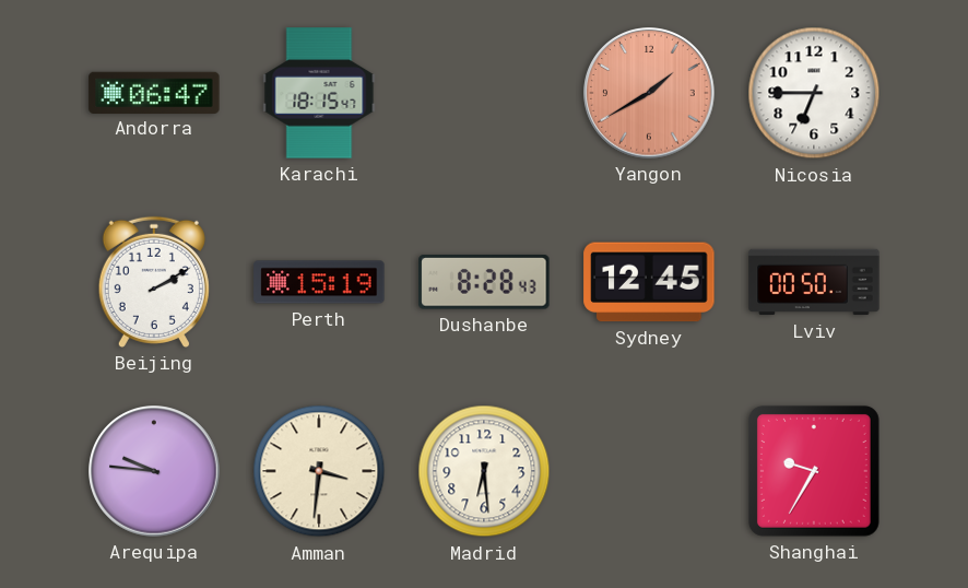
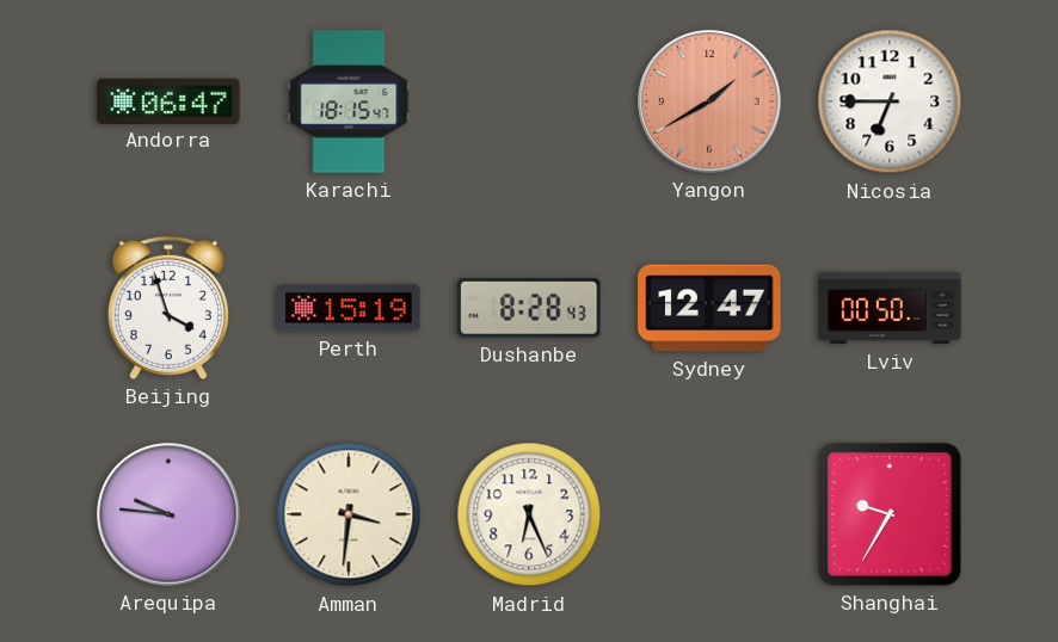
Beijing: 2:10 -> 3:57
Sydney: 12:45 -> 12:47
Madrid: 6:29 -> 6:26
